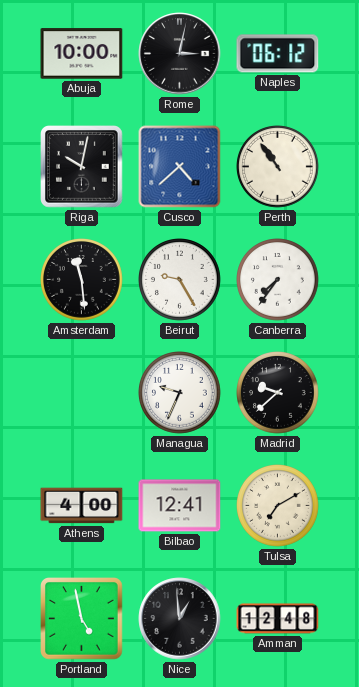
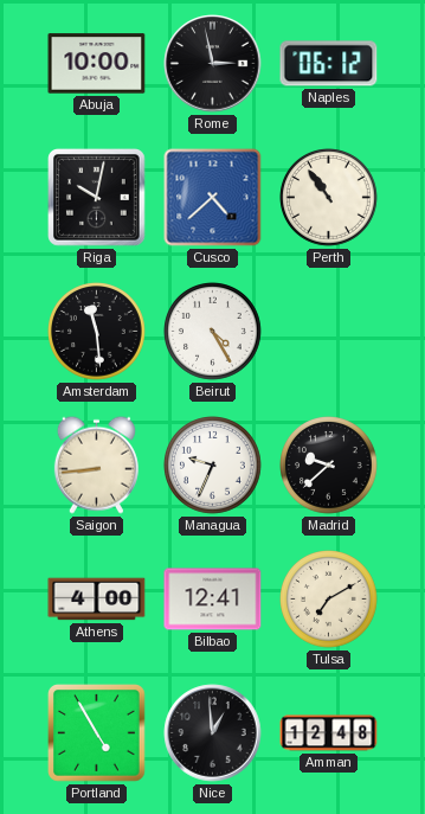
Rome: 3:02 -> 2:58
Beirut: 9:25 -> 4:25
Canberra: 7:36 -> none
Saigon: none -> 8:44
Portland: 4:58 -> 4:55
